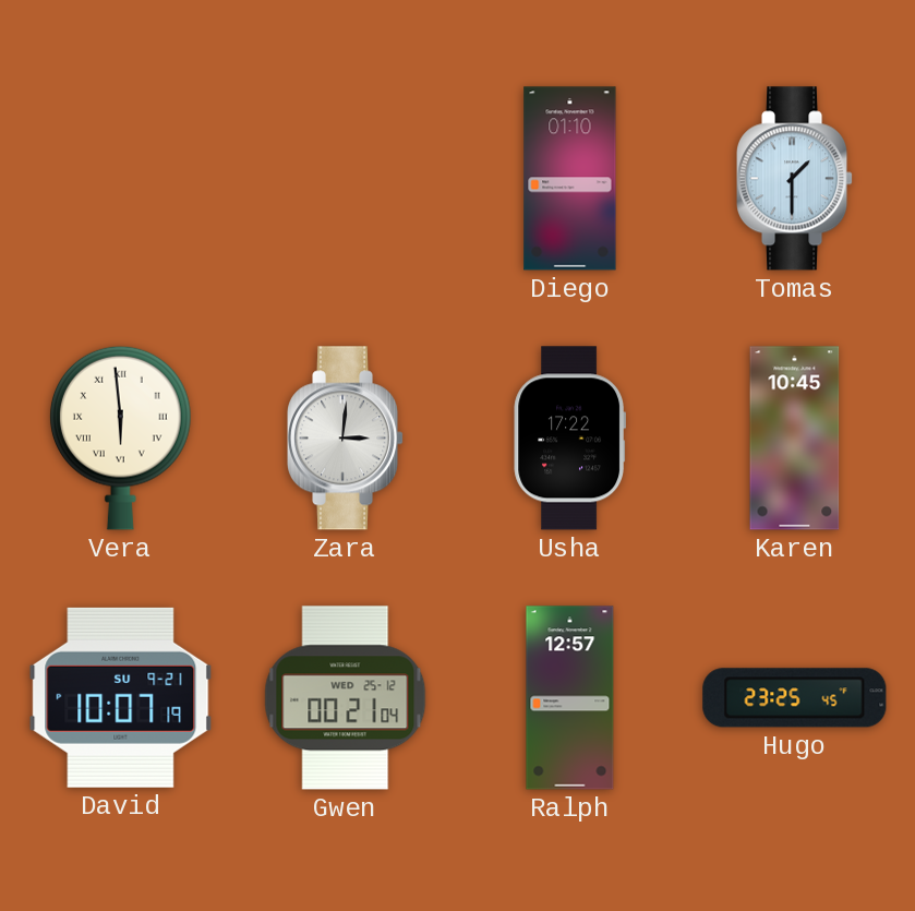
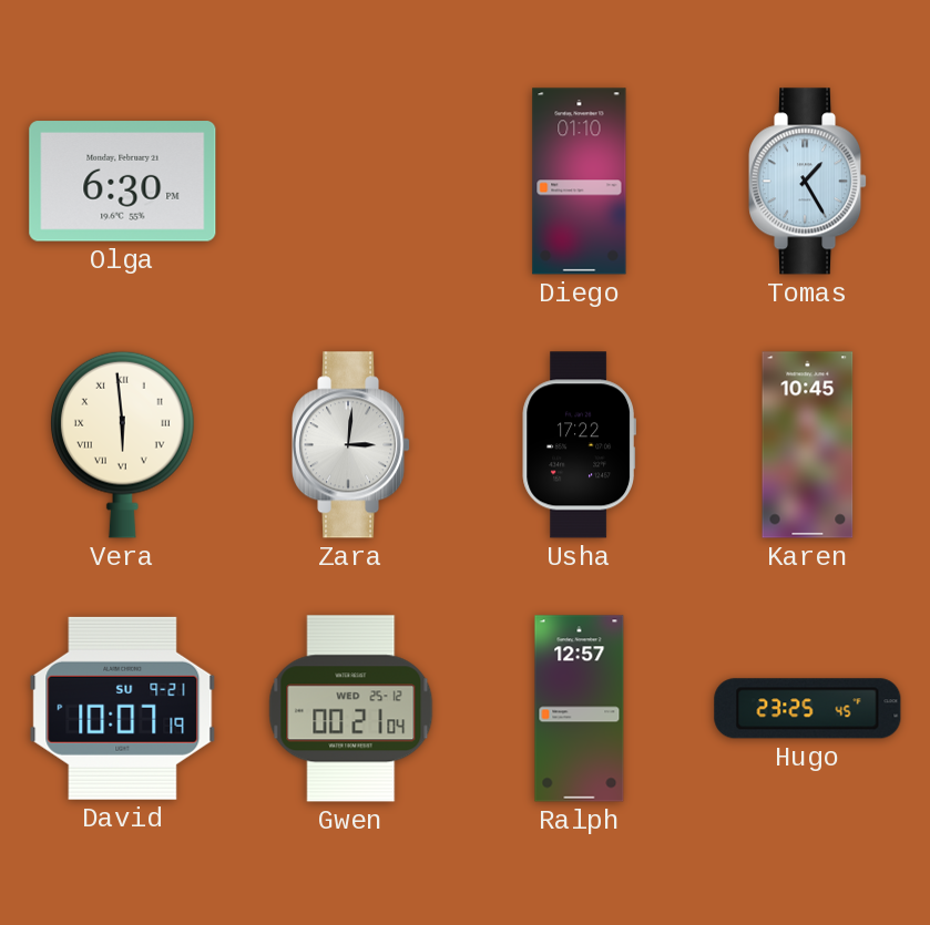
Olga: none -> 6:30
Tomas: 1:30 -> 1:25
